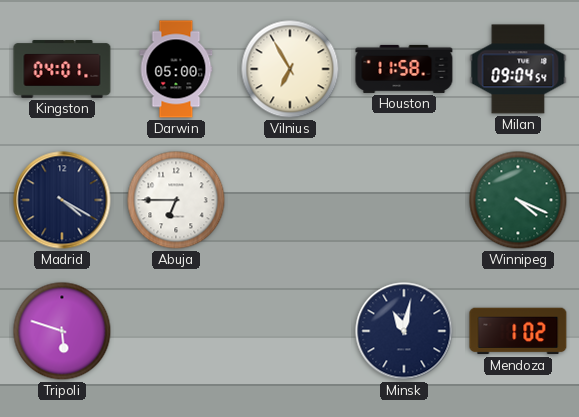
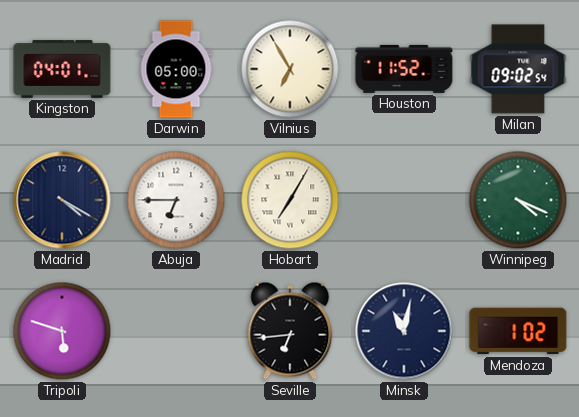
Houston: 11:58 -> 11:52
Milan: 09:04 -> 09:02
Hobart: none -> 7:05
Seville: none -> 6:44
